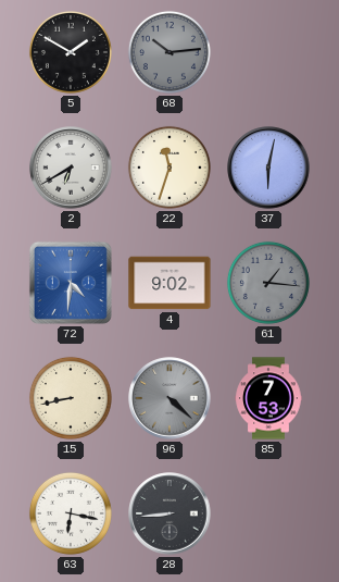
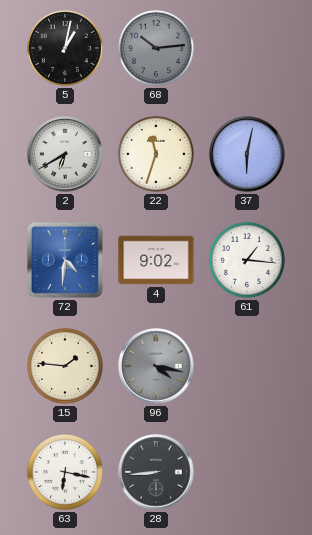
5: 1:50 -> 1:02
61 dial: grey -> white
15: 8:43 -> 1:46
96: 4:22 -> 4:17
85: 7:53 -> none
